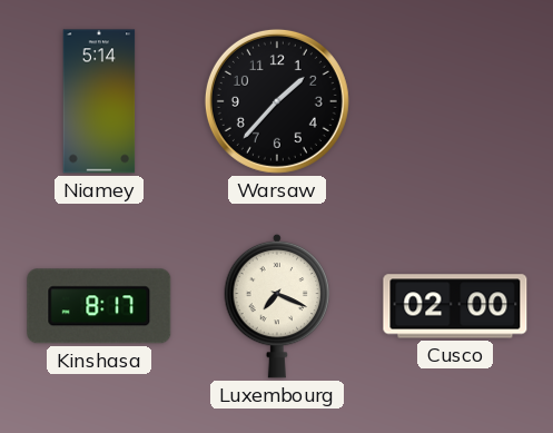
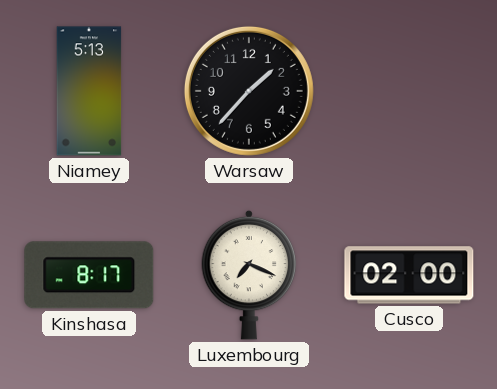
Niamey: 5:14 -> 5:13
